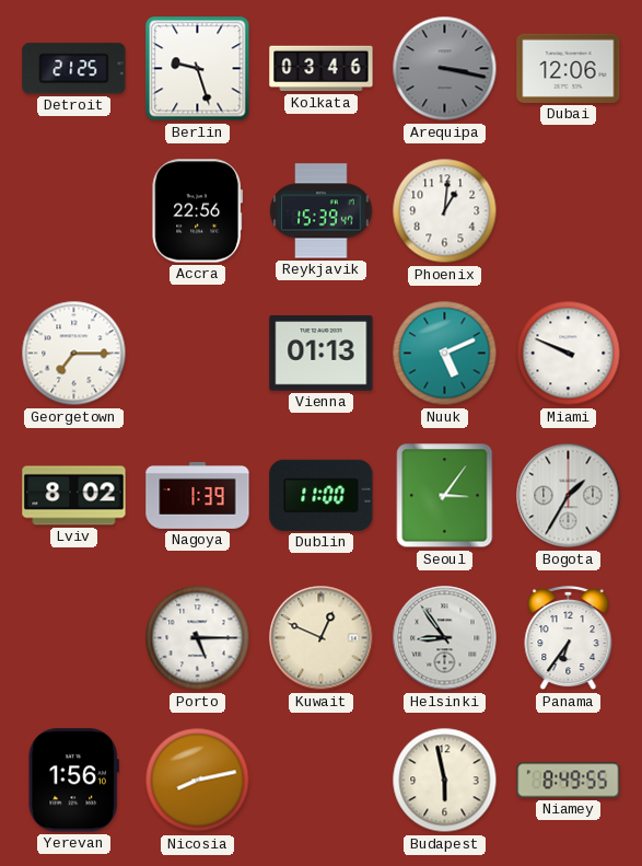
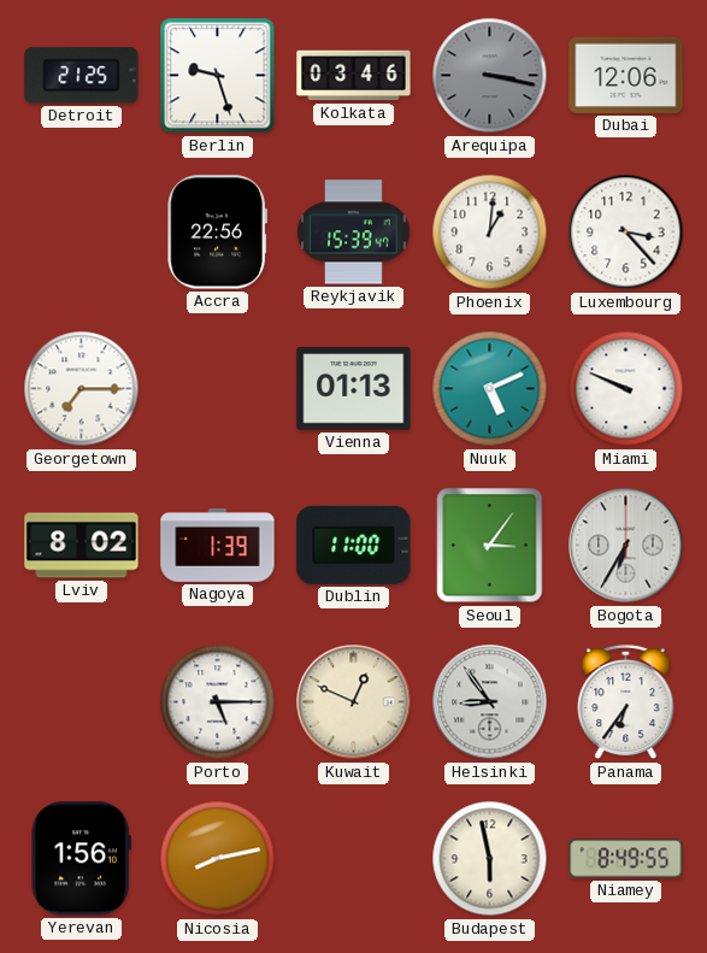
Luxembourg: none -> 3:23
Bogota: 1:35 -> 6:35
